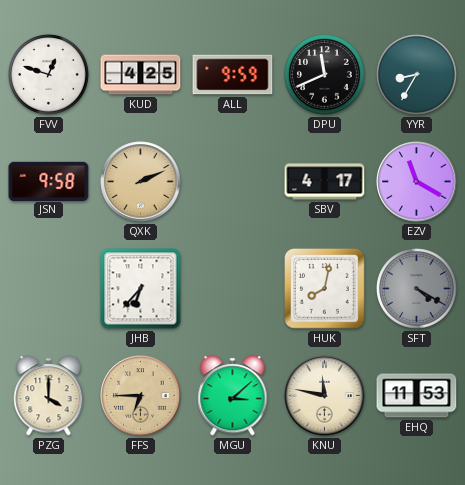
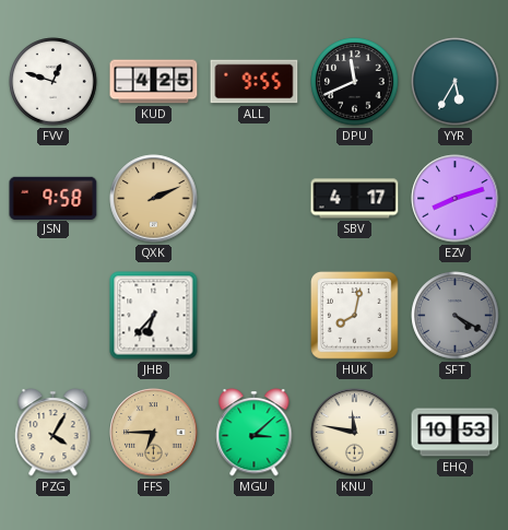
ALL: 9:59 -> 9:55
YYR: 8:35 -> 5:35
EZV: 11:20 -> 8:12
PZG: 4:00 -> 4:05
EHQ: 11:53 -> 10:53
